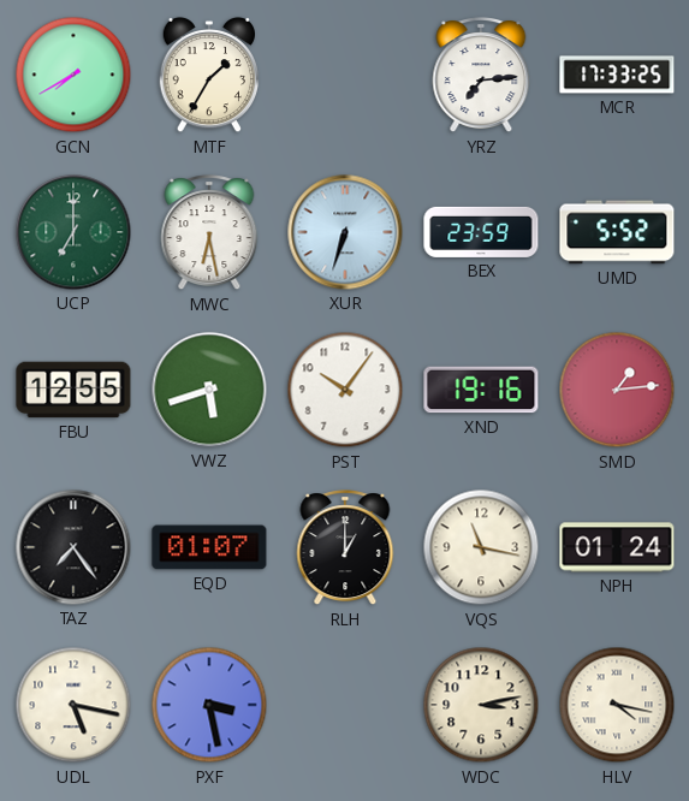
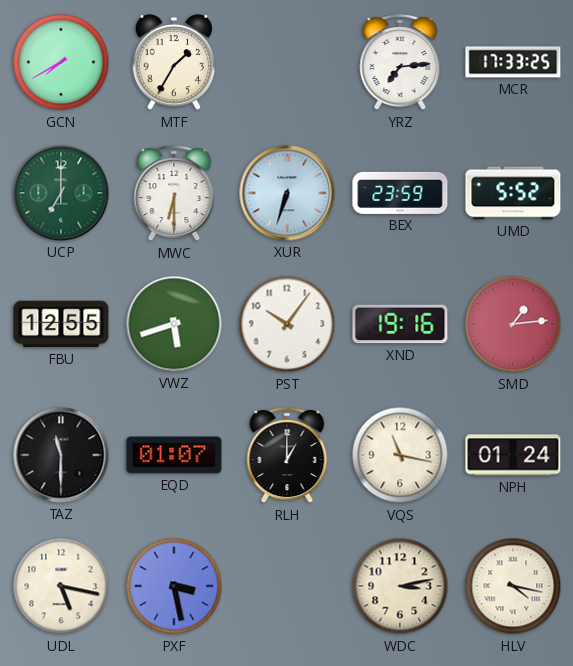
MWC: 6:28 -> 6:30
TAZ: 7:24 -> 11:30
